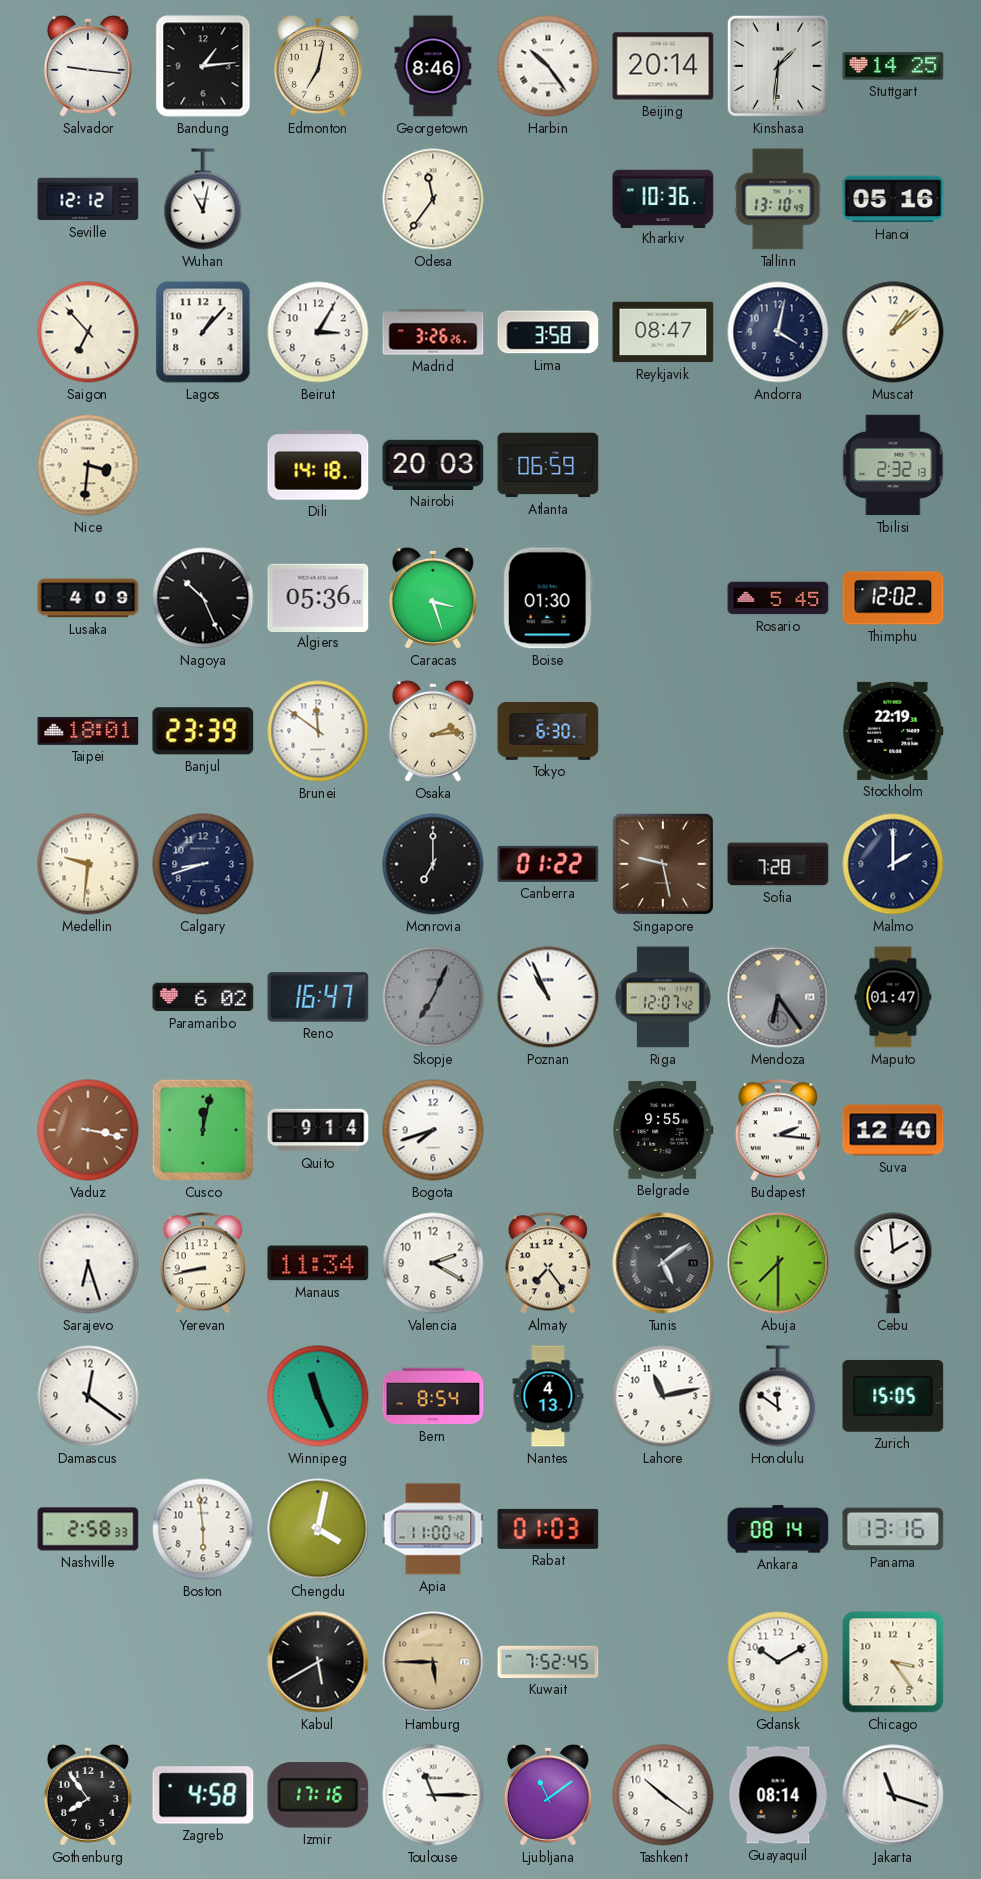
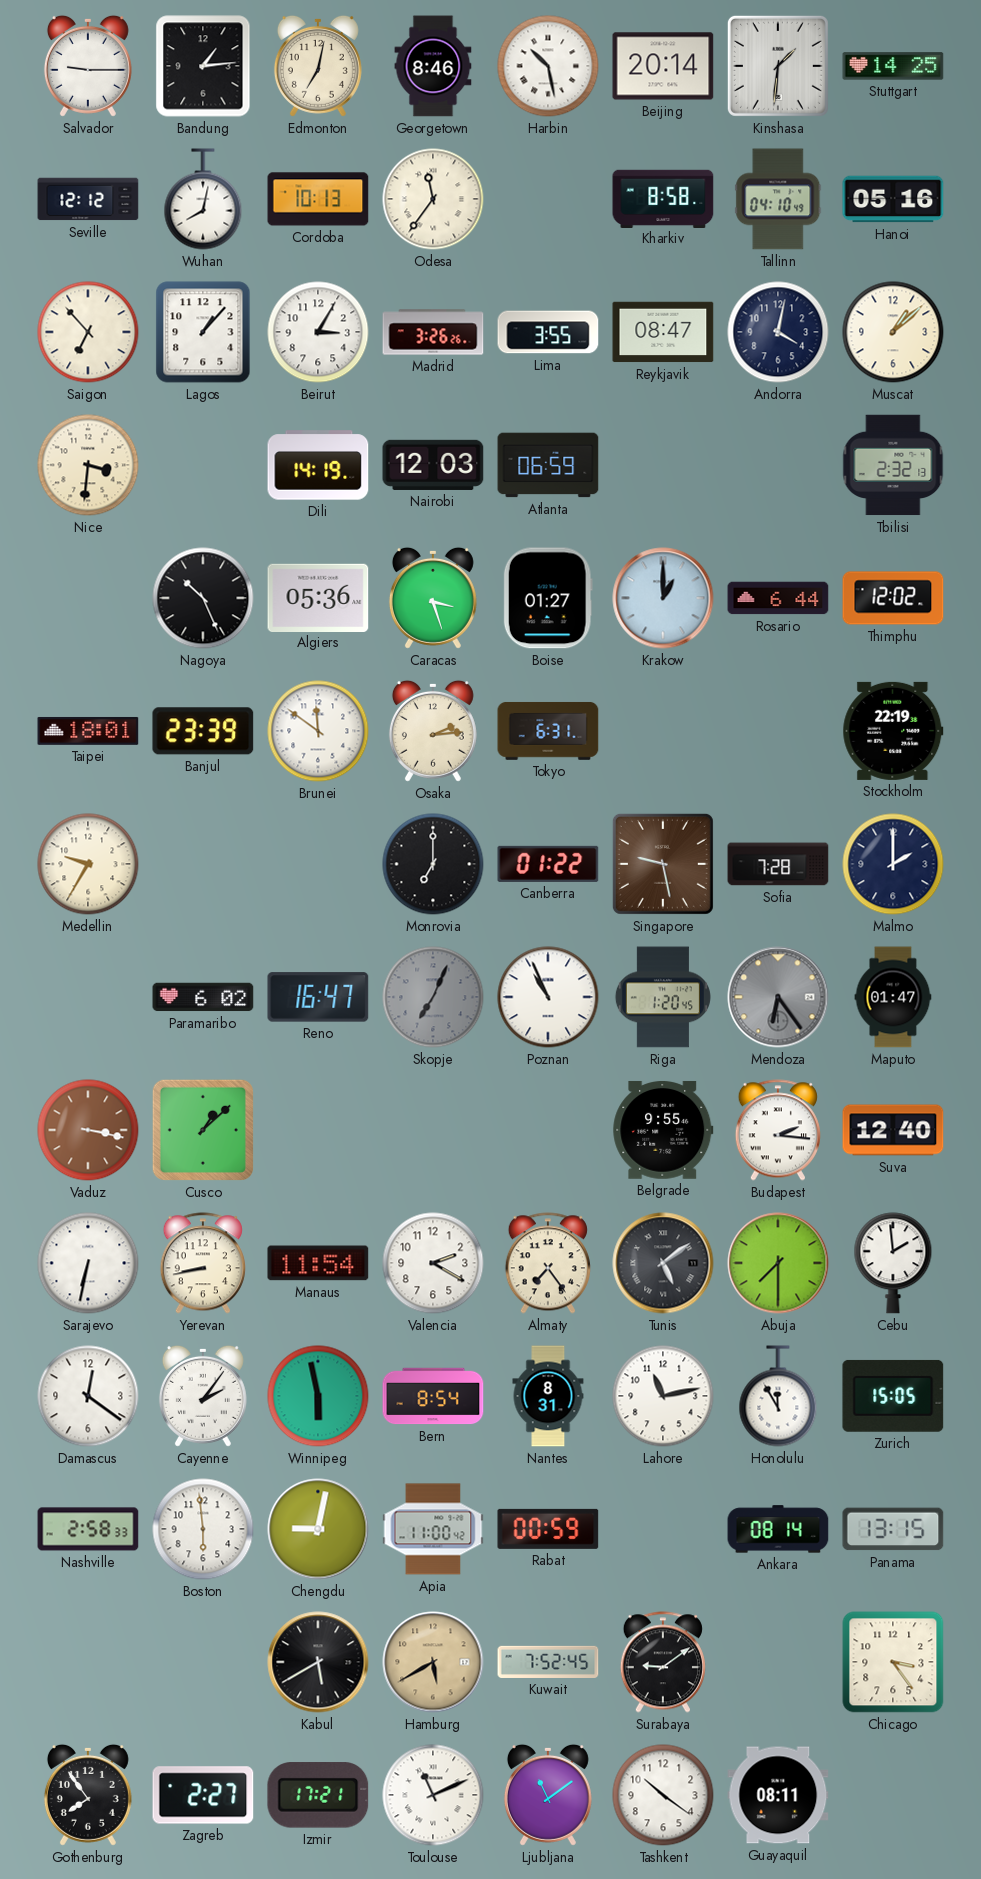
Salvador: 9:16 -> 9:15
Harbin: 10:24 -> 10:28
Wuhan: 11:02 -> 8:02
Cordoba: none -> 10:13
Kharkiv: 10:36 -> 8:58
Tallinn: 13:10 -> 04:10
Lima: 3:58 -> 3:55
Dili: 14:18 -> 14:19
Nairobi: 20:03 -> 12:03
Lusaka: 4:09 -> none
Boise: 01:30 -> 01:27
Krakow: none -> 1:00
Rosario: 5:45 -> 6:44
Tokyo: 6:30 -> 6:31
Medellin: 9:31 -> 9:35
Calgary: 8:42 -> none
Riga: 12:07 -> 1:20
Cusco: 12:02 -> 1:08
Quito: 9:14 -> none
Bogota: 7:42 -> none
Sarajevo: 6:27 -> 6:32
Manaus: 11:34 -> 11:54
Cayenne: none -> 2:06
Winnipeg: 11:26 -> 5:58
Nantes: 4:13 -> 8:31
Honolulu: 11:51 -> 11:55
Chengdu: 4:02 -> 9:02
Rabat: 01:03 -> 00:59
Panama: 13:16 -> 13:15
Hamburg: 5:45 -> 5:40
Surabaya: none -> 9:09
Gdansk: 10:10 -> none
Zagreb: 4:58 -> 2:27
Izmir: 17:16 -> 17:21
Toulouse: 11:15 -> 11:11
Guayaquil: 08:14 -> 08:11
Jakarta: 11:18 -> none
